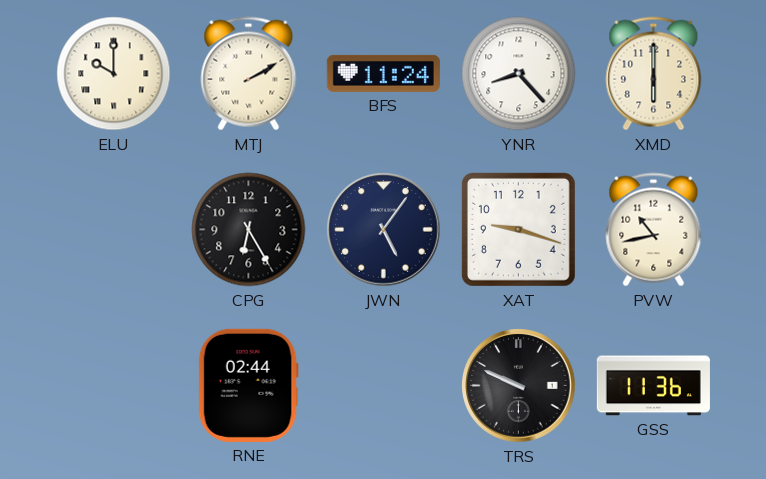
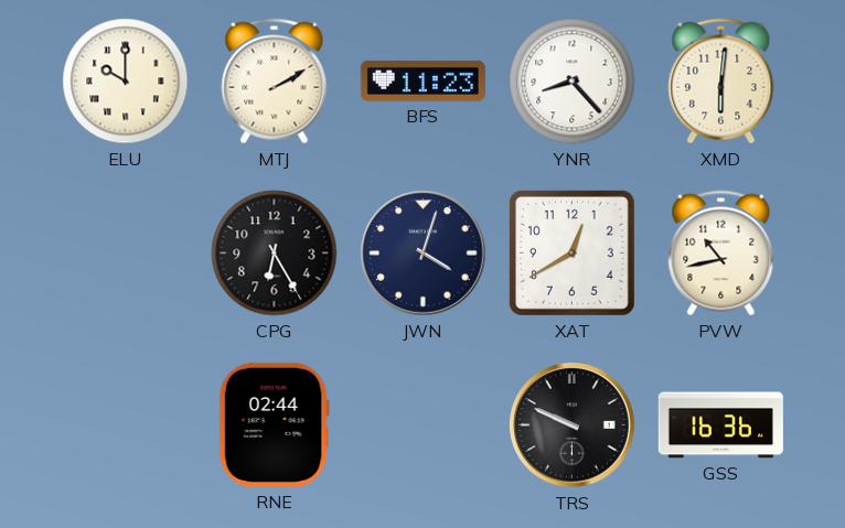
BFS: 11:24 -> 11:23
XMD: 6:00 -> 6:01
JWN: 5:06 -> 4:03
XAT: 9:18 -> 12:40
GSS: 11:36 -> 16:36
